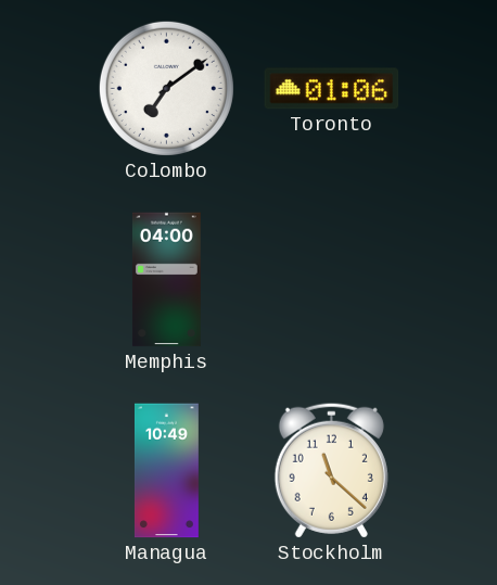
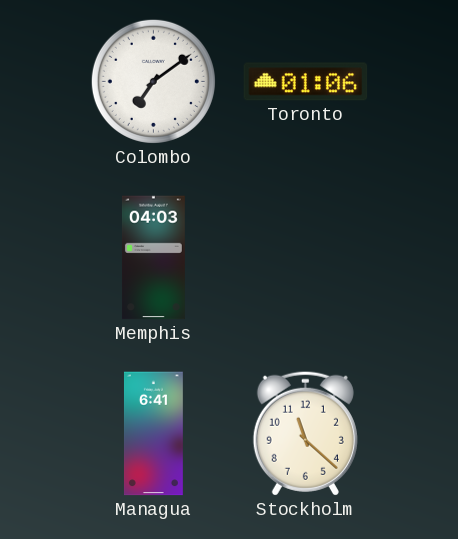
Memphis: 04:00 -> 04:03
Managua: 10:49 -> 6:41
